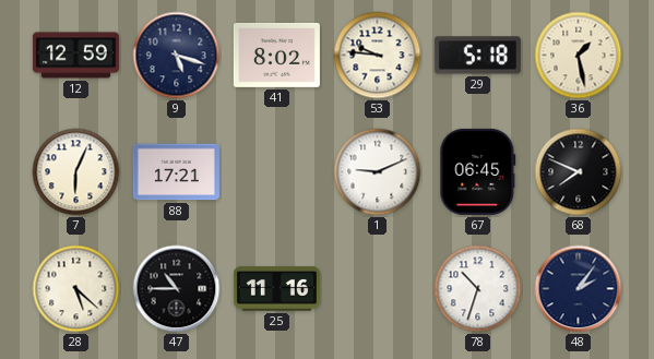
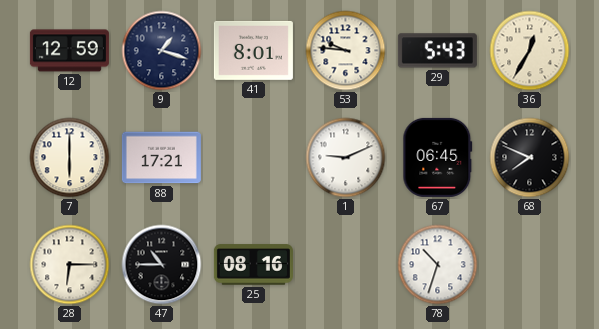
9: 5:18 -> 1:18
41: 8:02 -> 8:01
29: 5:18 -> 5:43
36: 1:28 -> 12:35
7: 6:04 -> 6:00
28: 5:22 -> 6:15
25: 11:16 -> 08:16
48: 2:06 -> none
